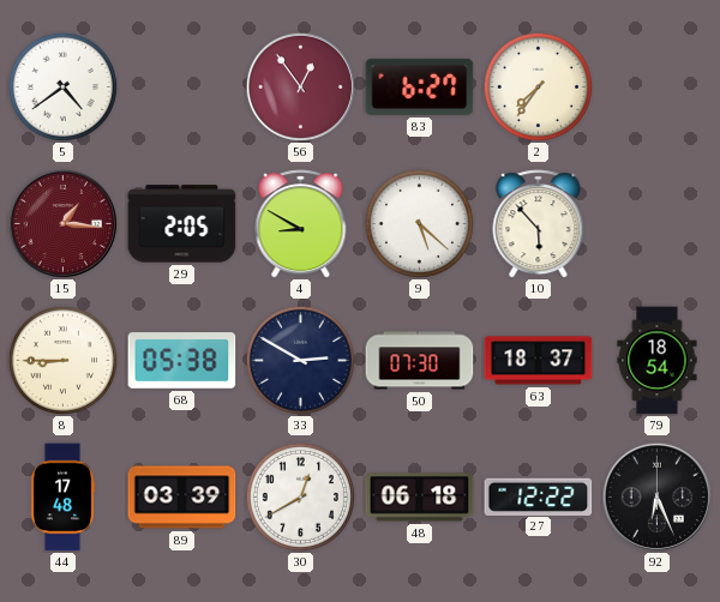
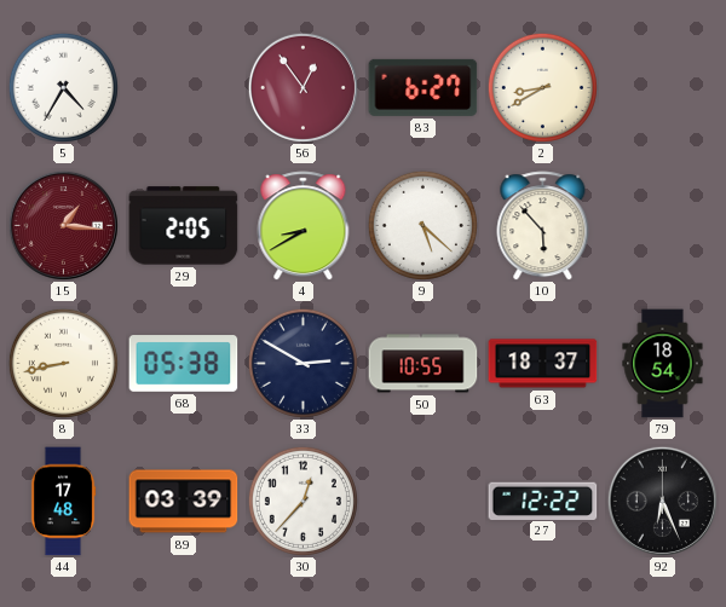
5: 4:39 -> 4:35
2: 7:36 -> 8:40
4: 8:50 -> 8:40
8: 8:45 -> 8:43
50: 07:30 -> 10:55
30: 12:40 -> 12:37
48: 06:18 -> none
